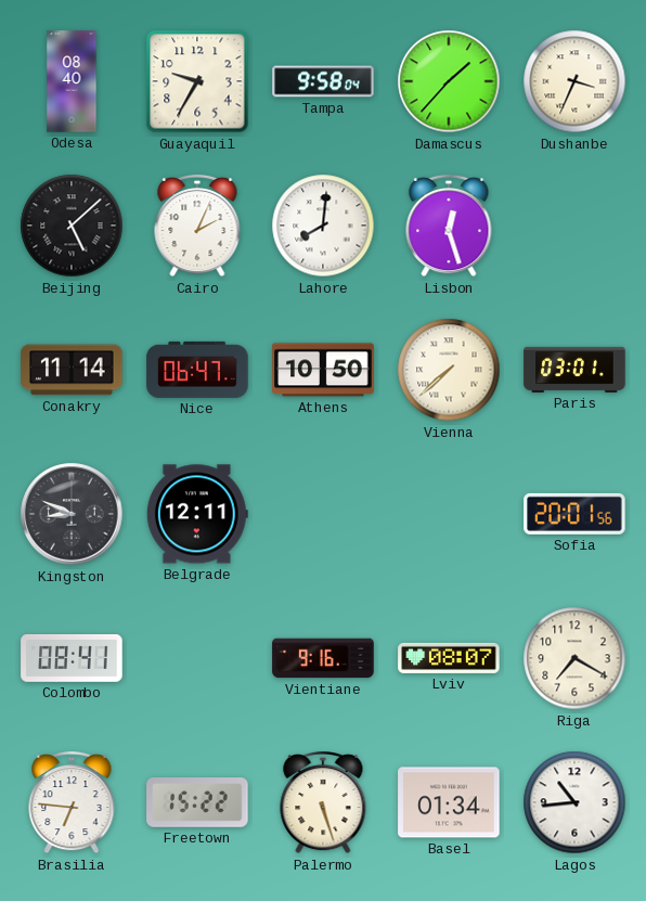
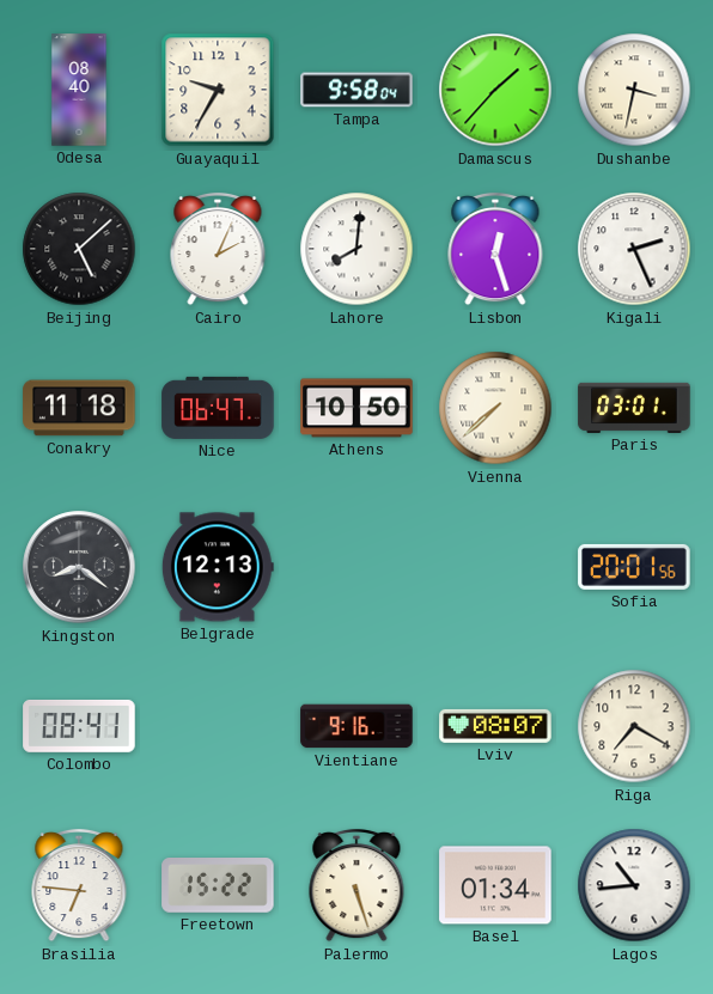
Dushanbe: 3:34 -> 3:32
Kigali: none -> 2:26
Conakry: 11:14 -> 11:18
Kingston: 8:49 -> 8:21
Belgrade: 12:11 -> 12:13
